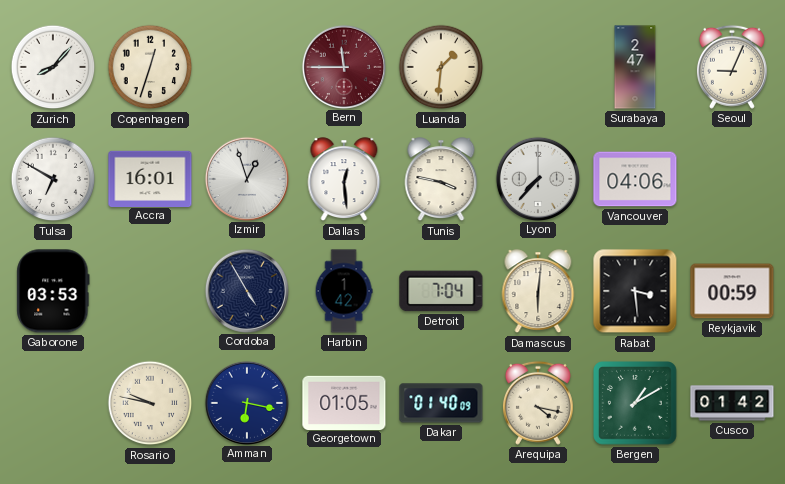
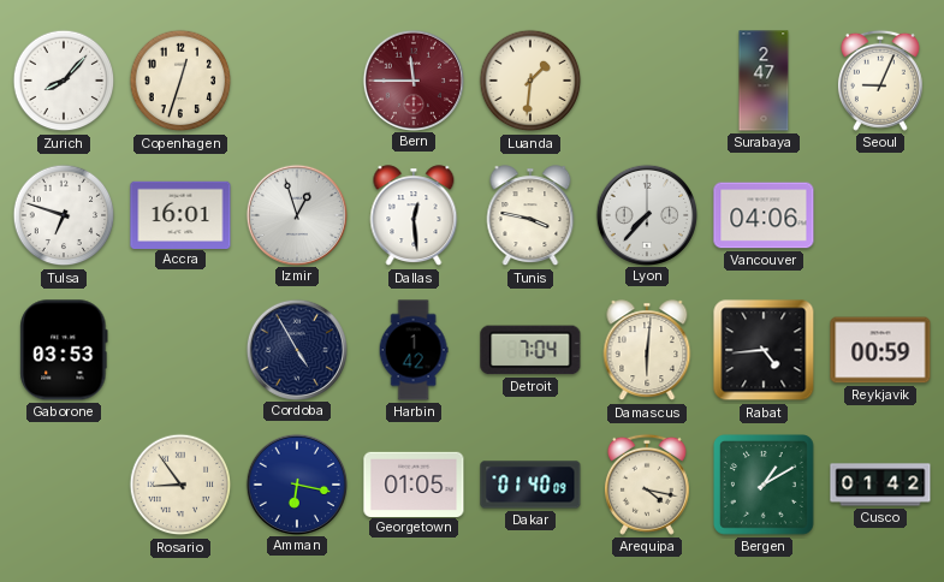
Tulsa: 6:50 -> 6:48
Rabat: 3:29 -> 4:44
Rosario: 9:47 -> 8:54
